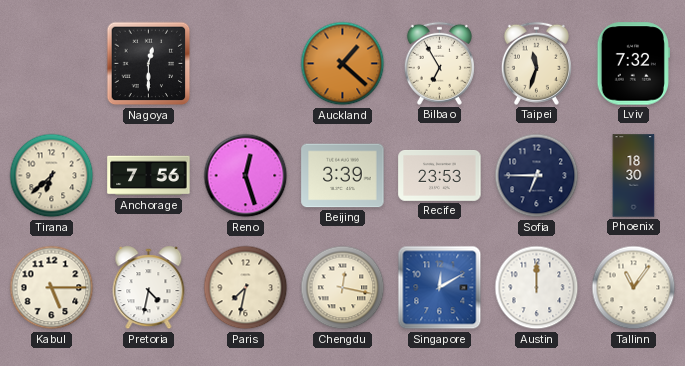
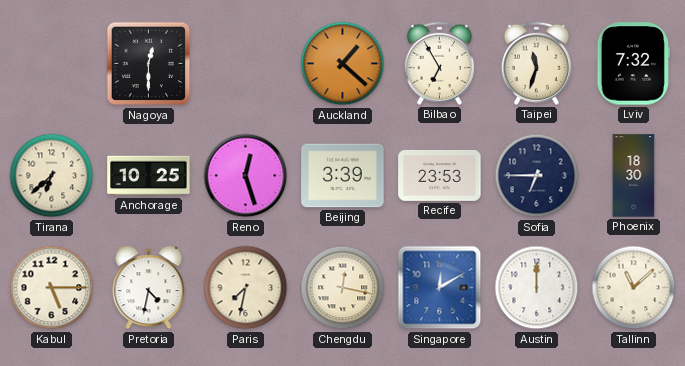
Anchorage: 7:56 -> 10:25
Tallinn: 11:06 -> 11:08
